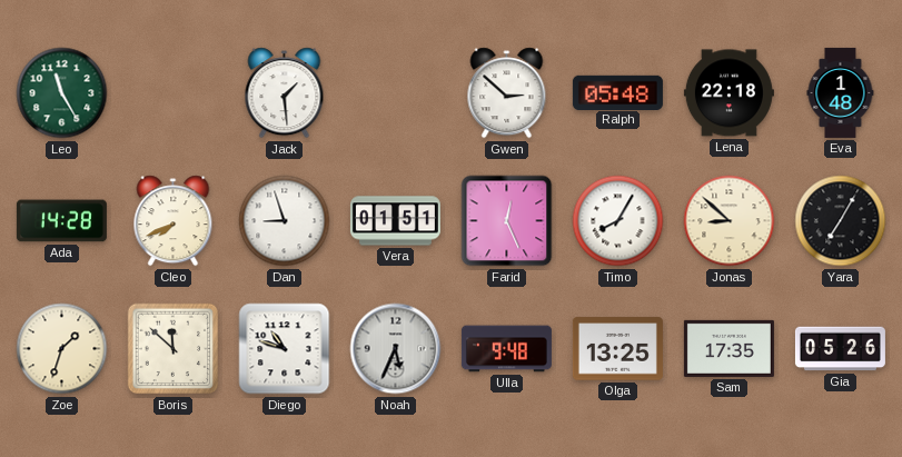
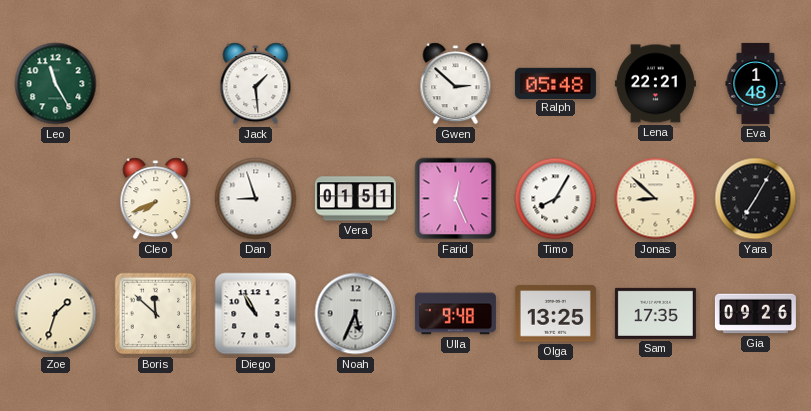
Lena: 22:18 -> 22:21
Ada: 14:28 -> none
Diego: 10:48 -> 10:55
Gia: 05:26 -> 09:26
